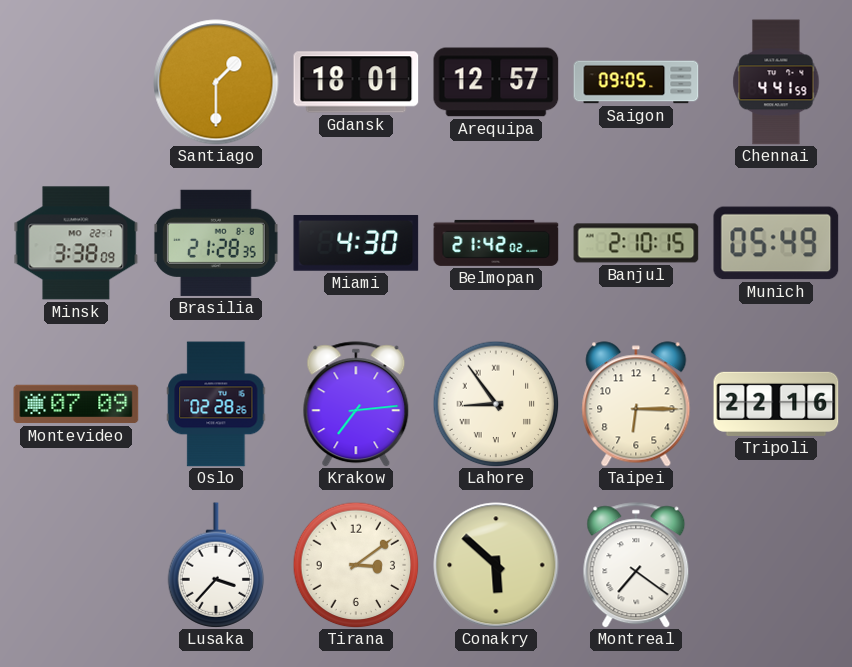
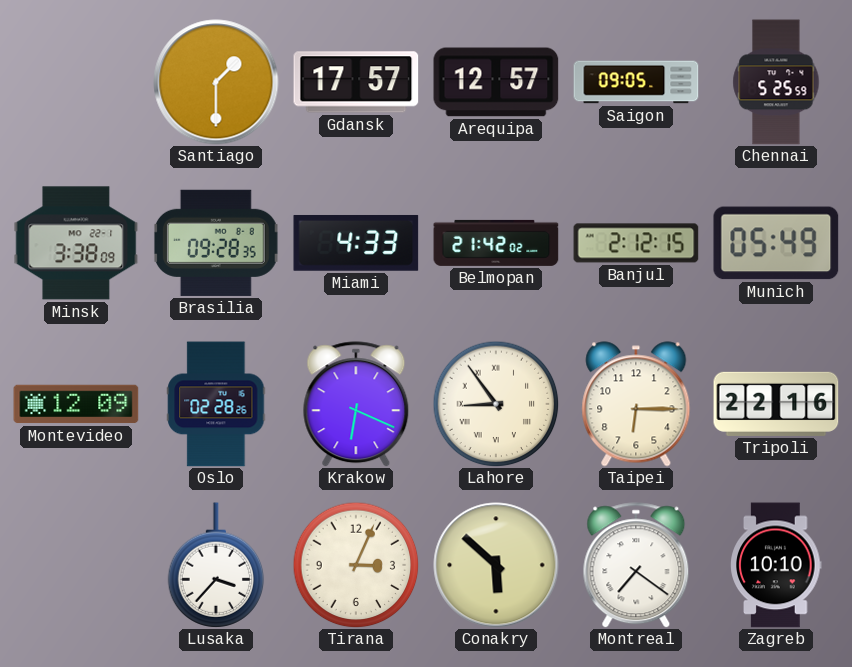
Gdansk: 18:01 -> 17:57
Chennai: 4:41 -> 5:25
Brasilia: 21:28 -> 09:28
Miami: 4:30 -> 4:33
Banjul: 2:10 -> 2:12
Montevideo: 07:09 -> 12:09
Krakow: 7:14 -> 6:19
Tirana: 3:09 -> 3:04
Zagreb: none -> 10:10
